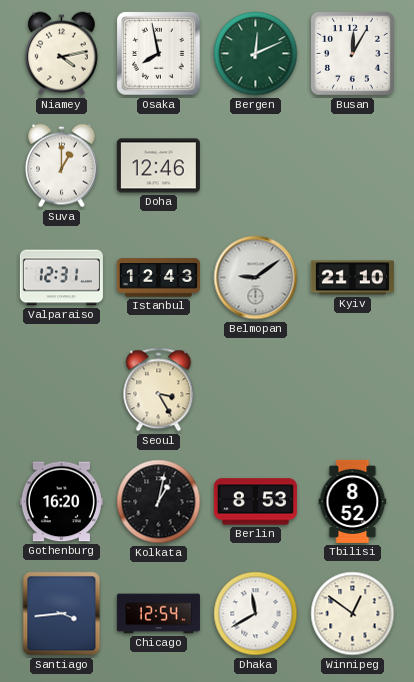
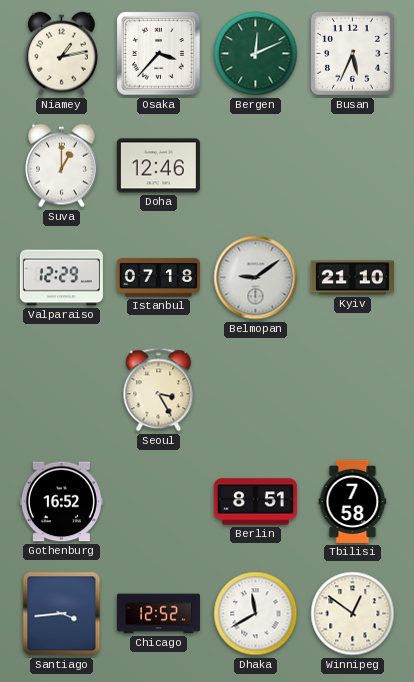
Niamey: 4:13 -> 1:13
Osaka: 7:58 -> 3:37
Busan: 12:05 -> 5:34
Valparaiso: 12:31 -> 12:29
Istanbul: 12:43 -> 07:18
Gothenburg: 16:20 -> 16:52
Kolkata: 1:02 -> none
Berlin: 8:53 -> 8:51
Tbilisi: 8:52 -> 7:58
Chicago: 12:54 -> 12:52
